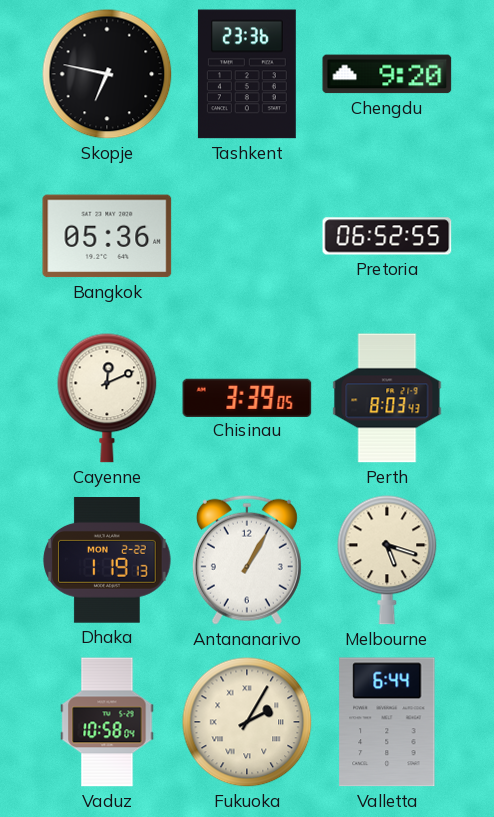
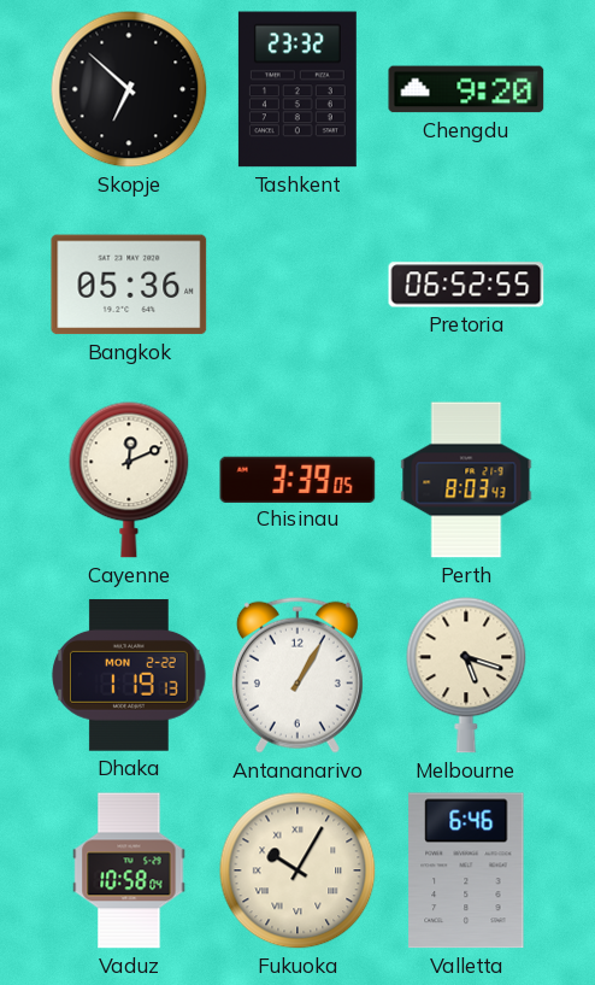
Skopje: 6:47 -> 6:52
Tashkent: 23:36 -> 23:32
Fukuoka: 2:05 -> 10:05
Valletta: 6:44 -> 6:46
